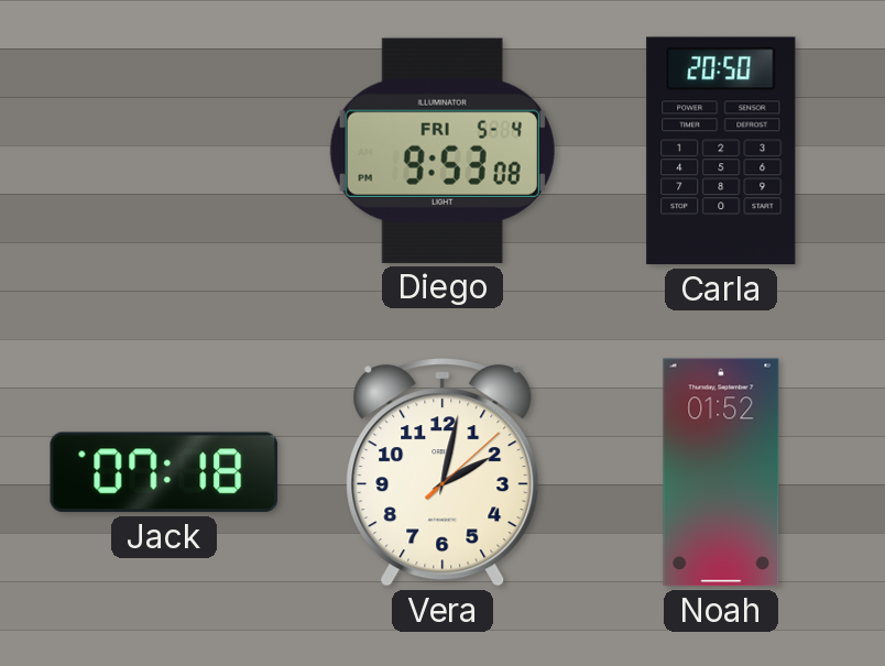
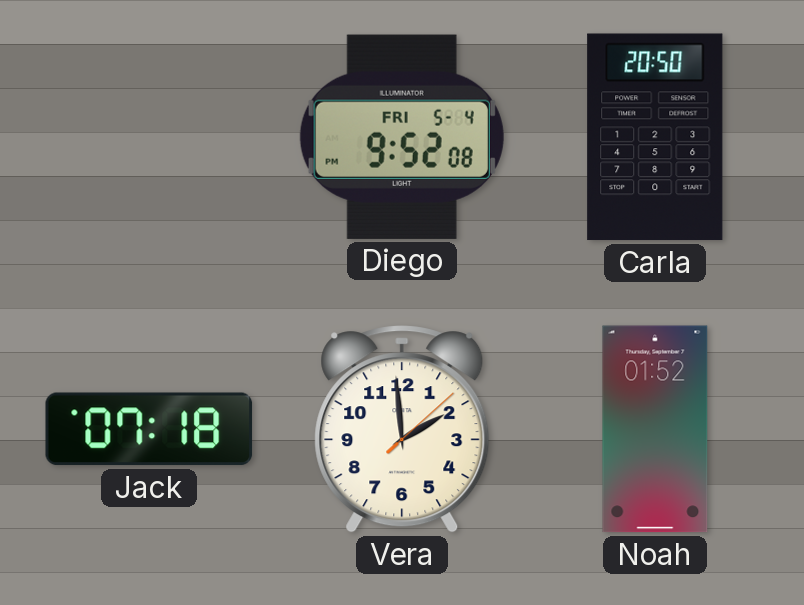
Diego: 9:53 -> 9:52
Vera: 2:02 -> 1:59
